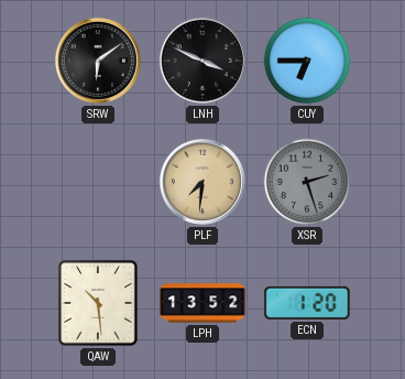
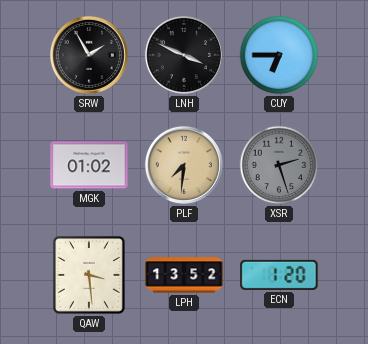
SRW: 6:09 -> 1:55
MGK: none -> 01:02
QAW: 10:29 -> 3:29
